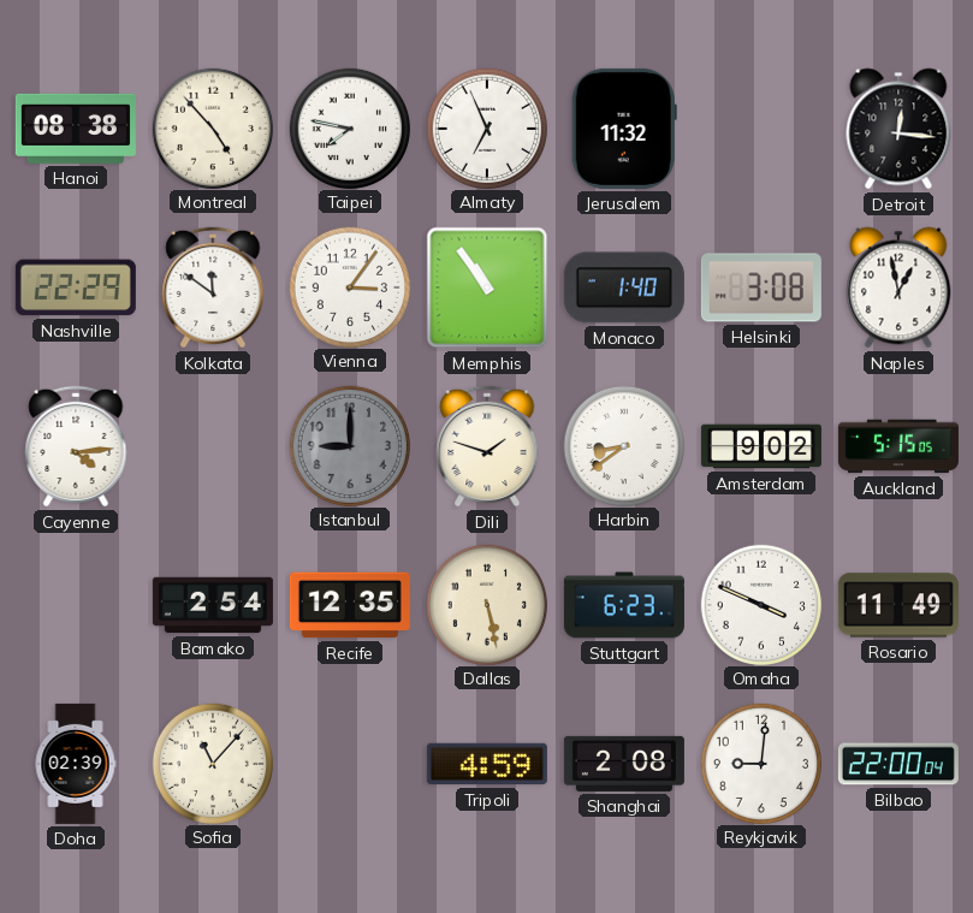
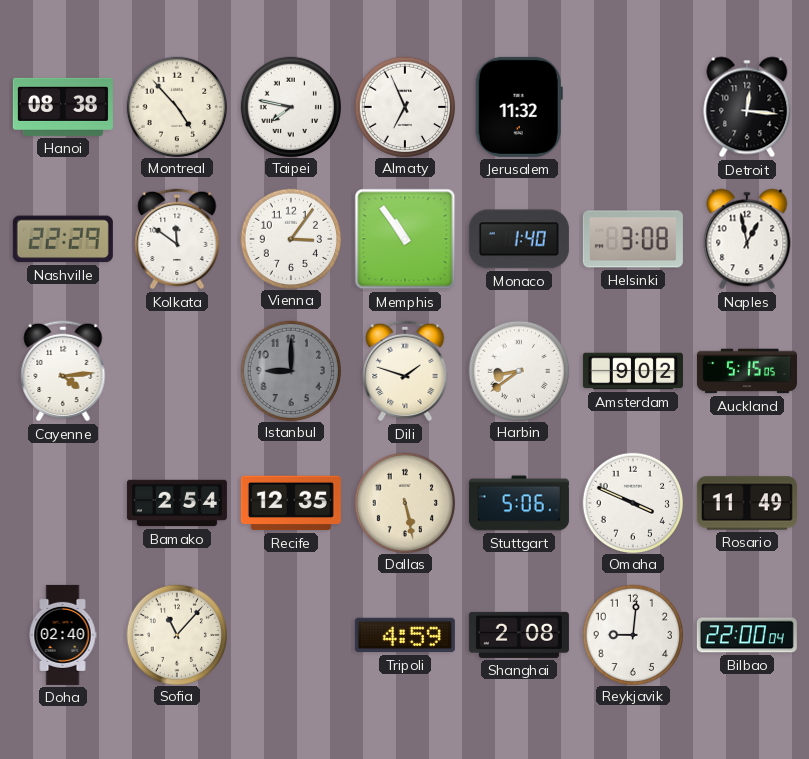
Stuttgart: 6:23 -> 5:06
Doha: 02:39 -> 02:40
